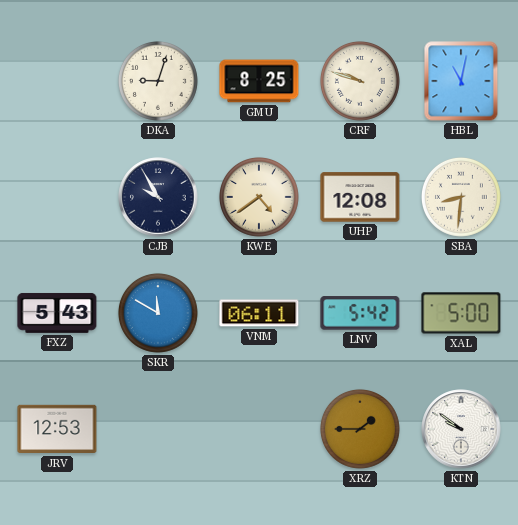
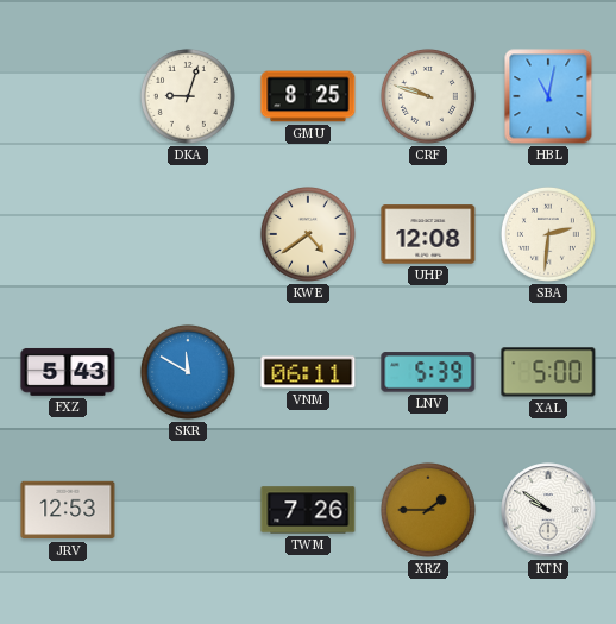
CJB: 9:55 -> none
SBA: 8:31 -> 2:31
LNV: 5:42 -> 5:39
TWM: none -> 7:26
